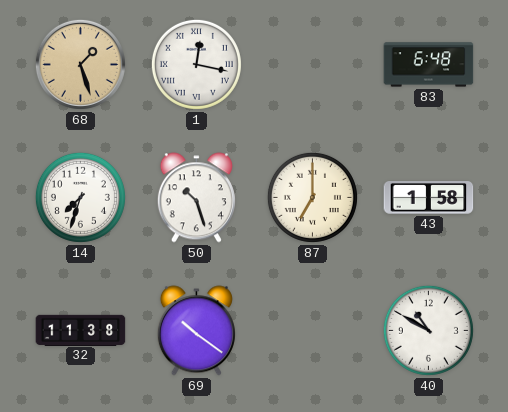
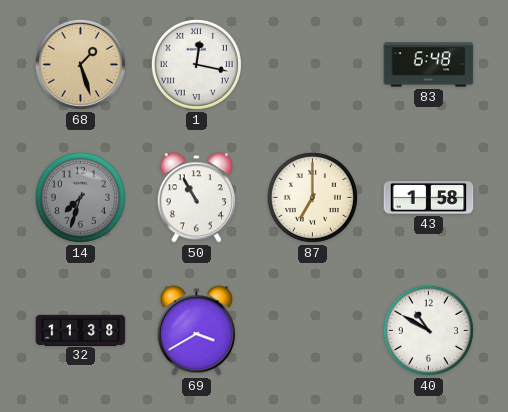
14 dial: white -> grey
50: 10:27 -> 10:55
69: 10:21 -> 3:40
